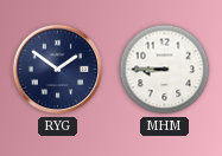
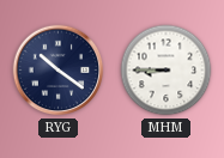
RYG: 1:51 -> 10:21
